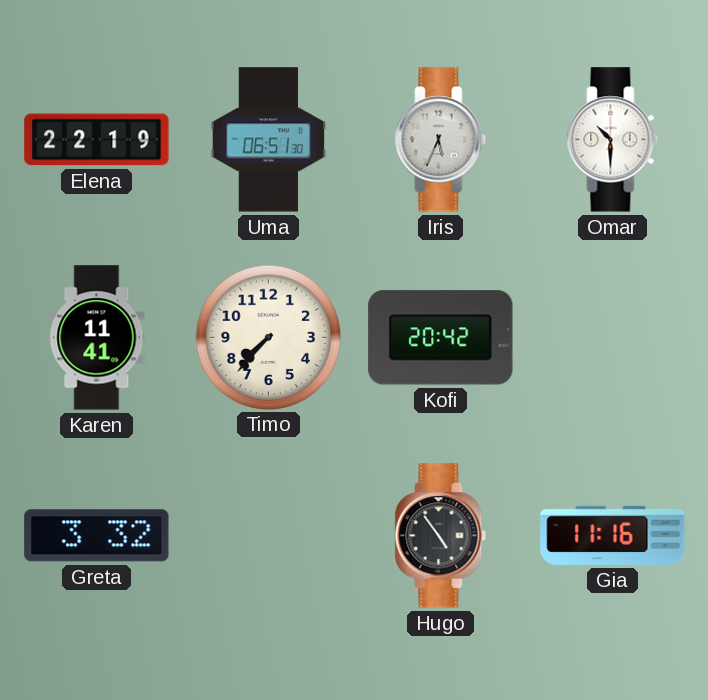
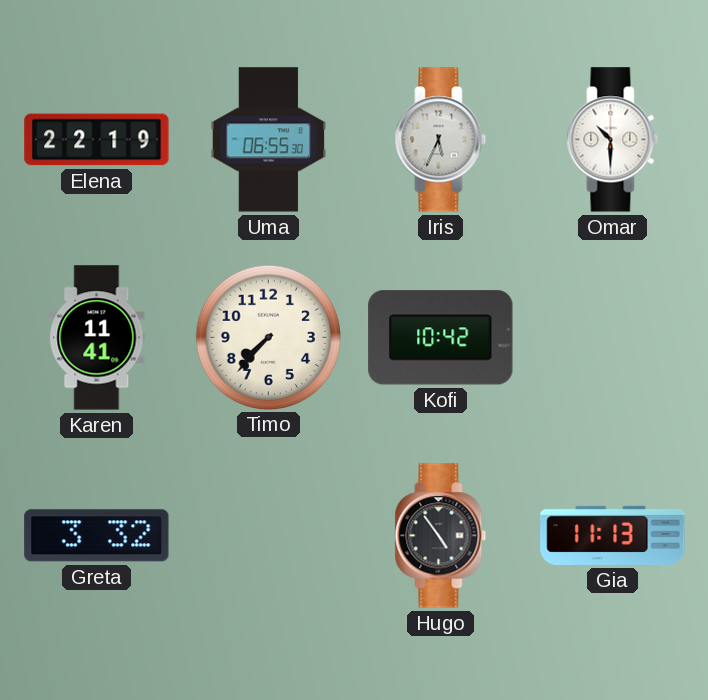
Uma: 06:51 -> 06:55
Kofi: 20:42 -> 10:42
Gia: 11:16 -> 11:13
